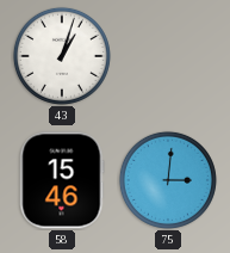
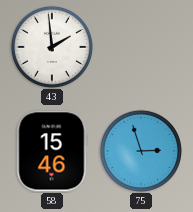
43: 1:03 -> 1:59
75: 3:01 -> 2:57
